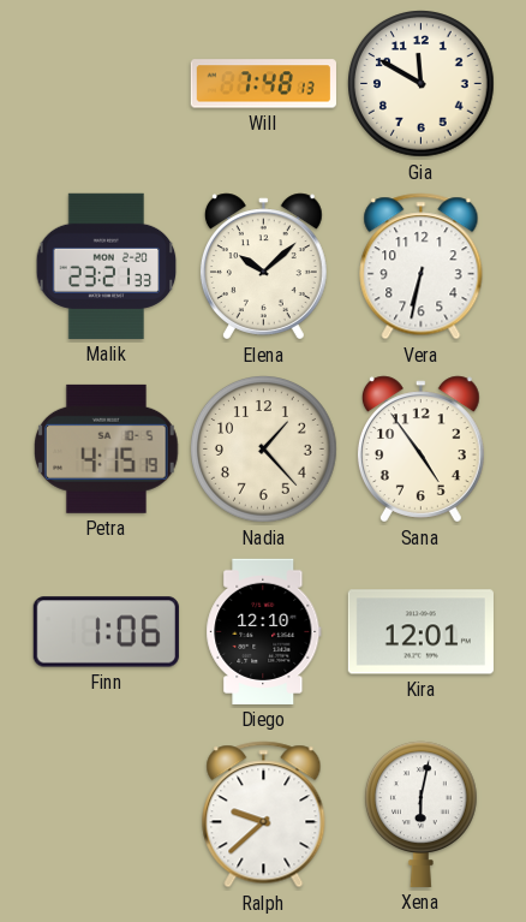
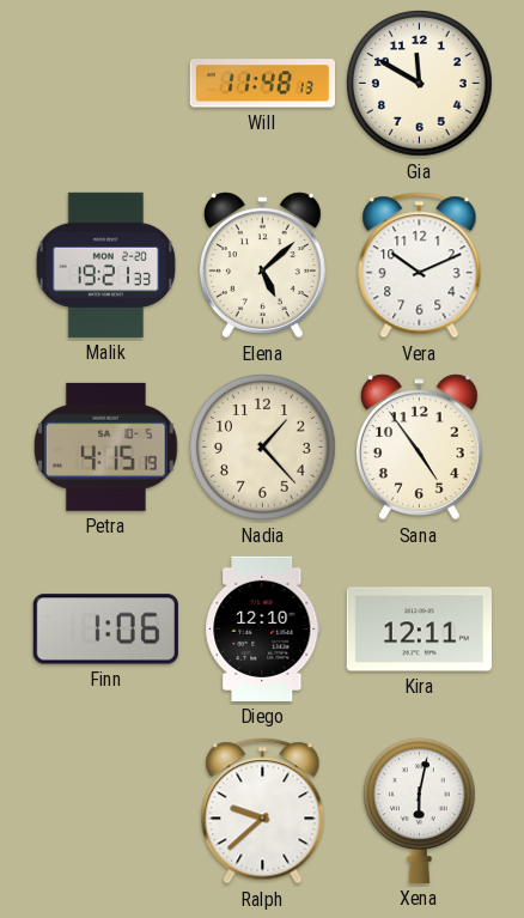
Will: 7:48 -> 11:48
Malik: 23:21 -> 19:21
Elena: 10:08 -> 5:08
Vera: 6:32 -> 10:11
Kira: 12:01 -> 12:11
